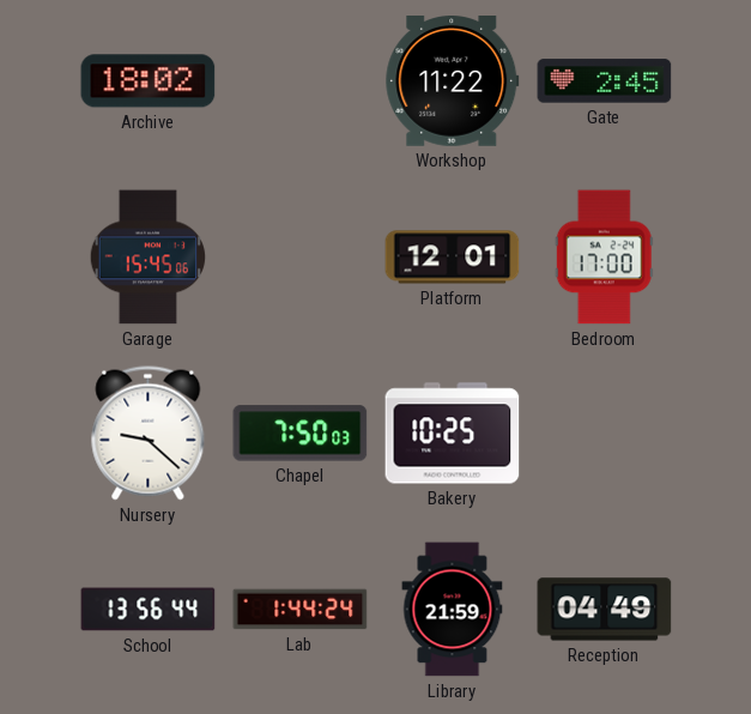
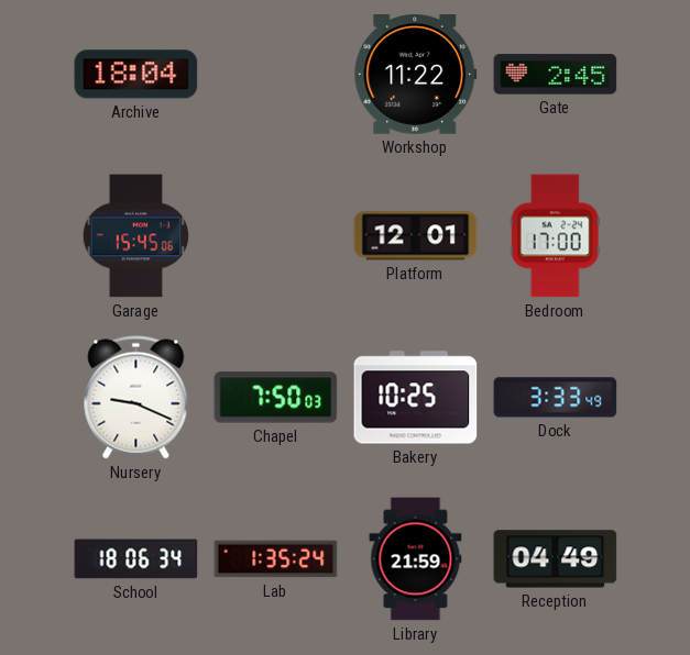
Archive: 18:02 -> 18:04
Nursery: 9:22 -> 9:19
Dock: none -> 3:33
School: 13:56 -> 18:06
Lab: 1:44 -> 1:35
